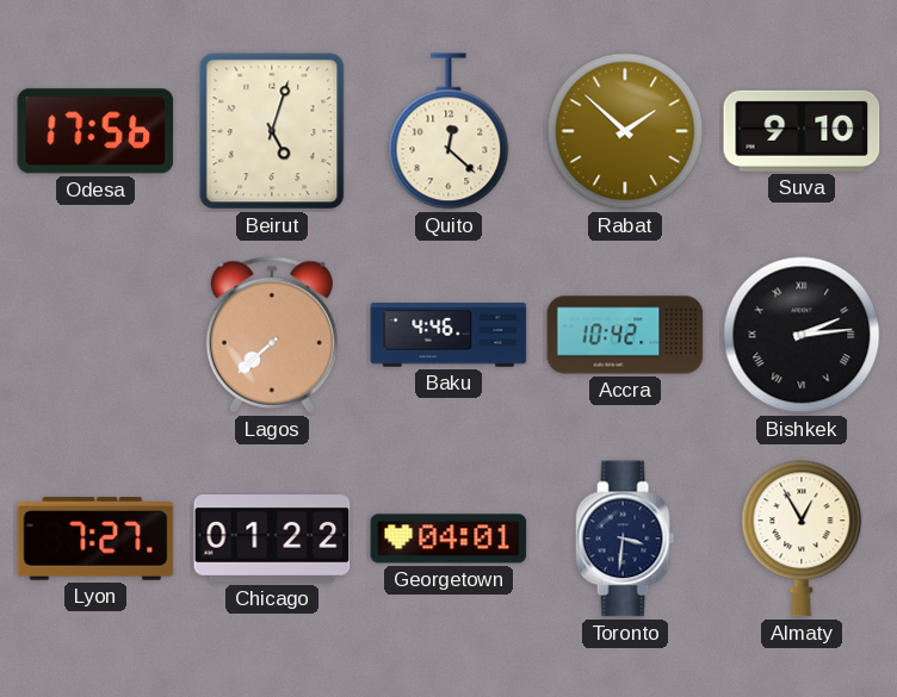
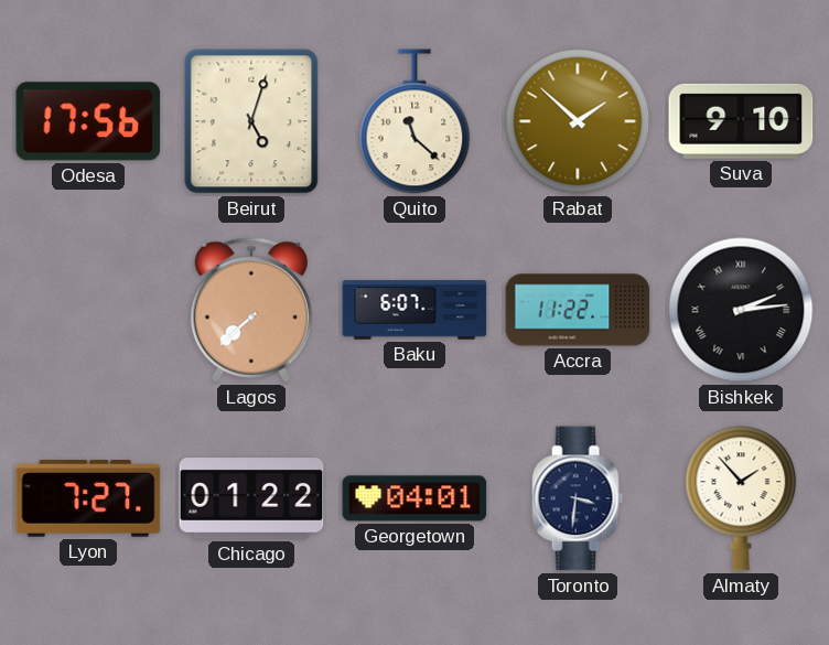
Quito: 12:22 -> 11:22
Baku: 4:46 -> 6:07
Accra: 10:42 -> 11:22
Almaty: 12:55 -> 1:53
